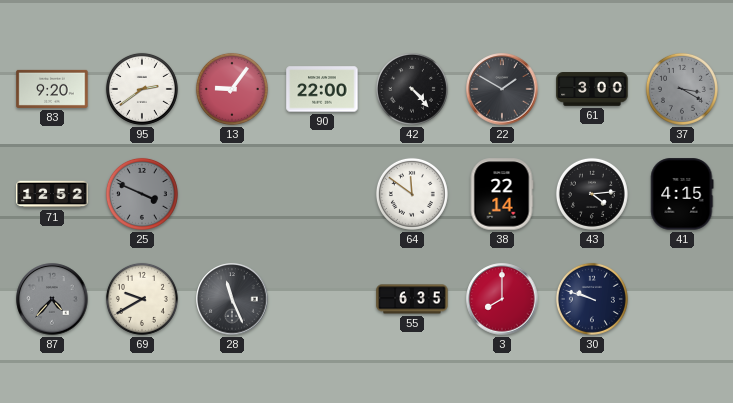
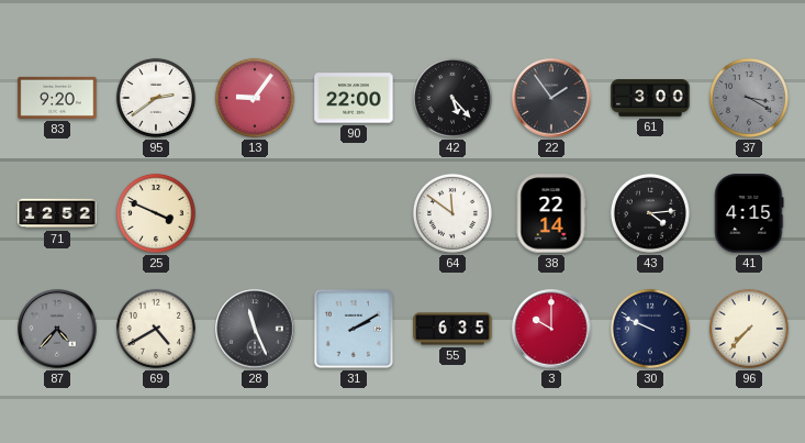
42: 4:23 -> 5:23
22: 1:50 -> 1:54
25 dial: grey -> cream
69: 9:40 -> 4:40
31: none -> 2:10
3: 8:00 -> 10:00
30: 9:48 -> 9:49
96: none -> 7:37
